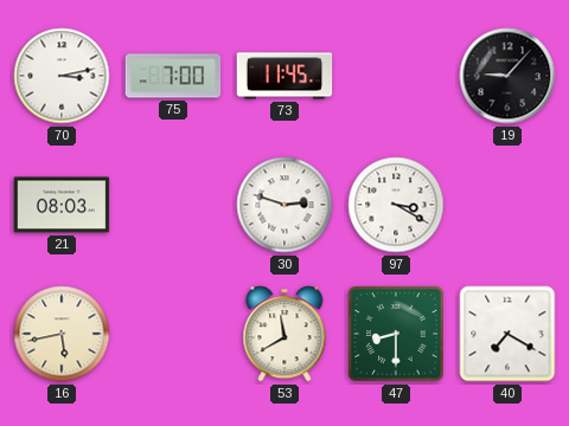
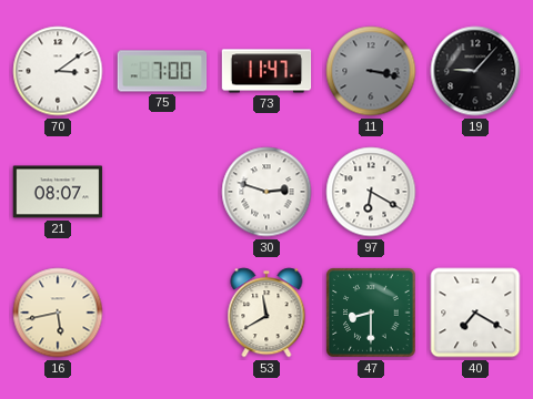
70: 3:13 -> 3:09
73: 11:45 -> 11:47
11: none -> 3:17
21: 08:03 -> 08:07
97: 3:20 -> 6:20
